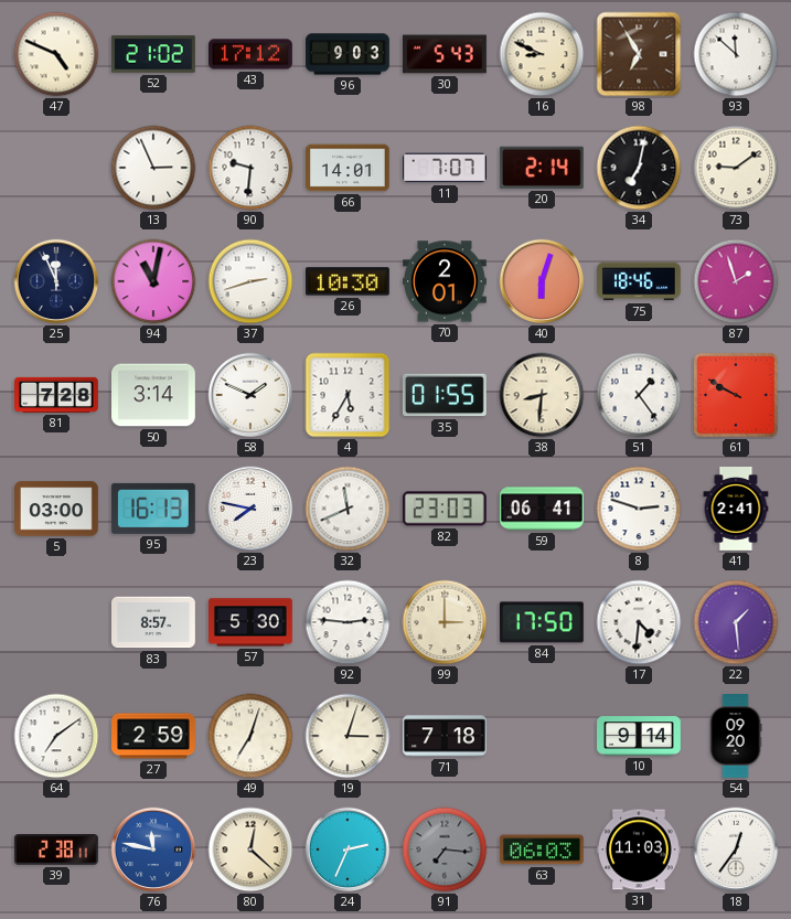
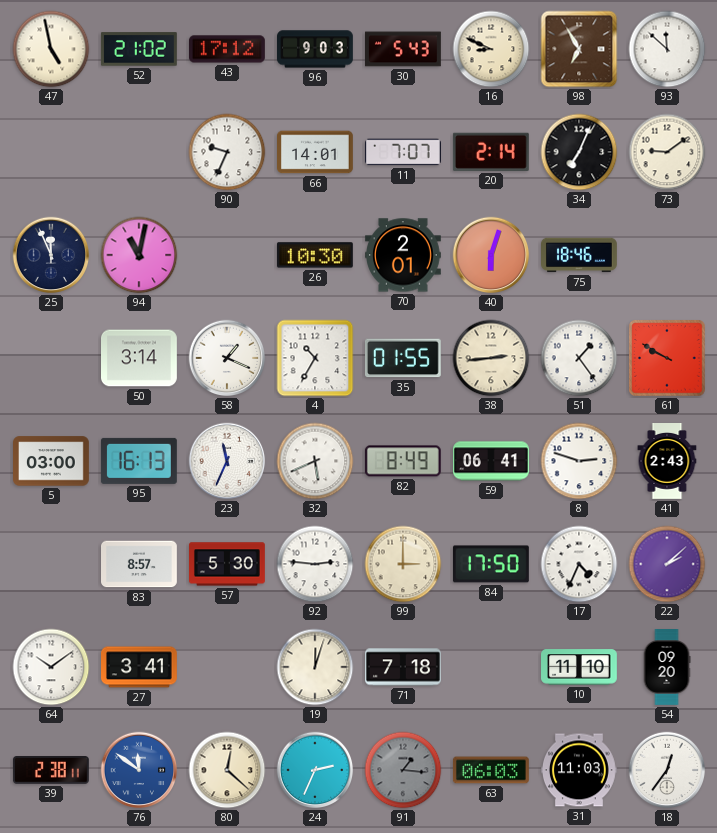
47: 4:49 -> 4:58
13: 2:56 -> none
90: 9:31 -> 9:34
34: 7:02 -> 7:04
37: 2:42 -> none
87: 1:57 -> none
81: 7:28 -> none
58: 1:49 -> 1:19
4: 5:35 -> 10:35
38: 8:31 -> 2:44
23: 7:47 -> 11:34
32: 11:41 -> 5:41
82: 23:03 -> 8:49
41: 2:41 -> 2:43
17: 4:31 -> 4:34
22: 1:29 -> 2:08
64: 7:09 -> 10:09
27: 2:59 -> 3:41
49: 7:03 -> none
19: 3:03 -> 12:03
10: 9:14 -> 11:10
76: 11:47 -> 11:51
91: 7:16 -> 1:16
